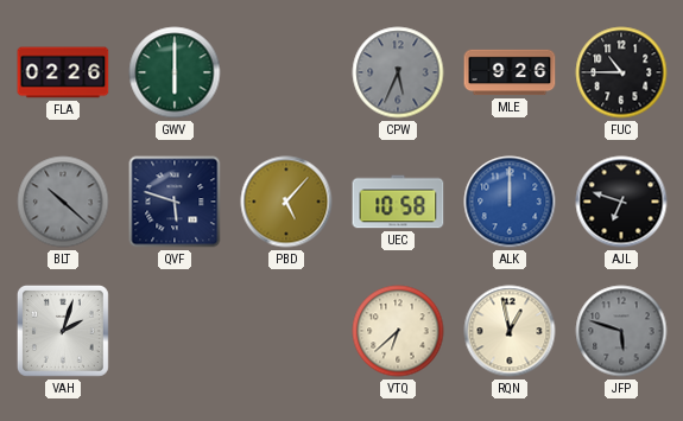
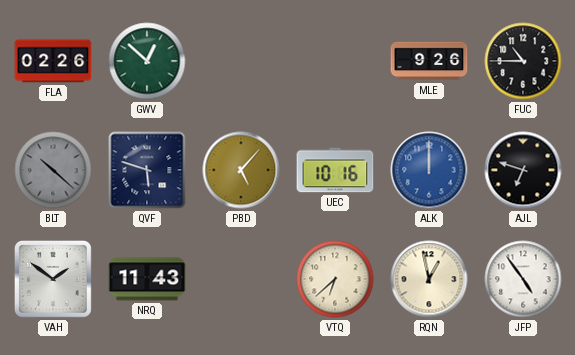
GWV: 6:00 -> 12:52
CPW: 5:34 -> none
UEC: 10:58 -> 10:16
VAH: 2:03 -> 1:51
NRQ: none -> 11:43
JFP: 5:48 -> 4:54
JFP dial: grey -> white
